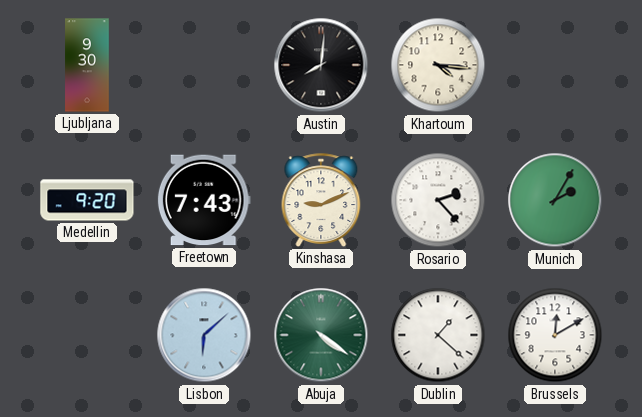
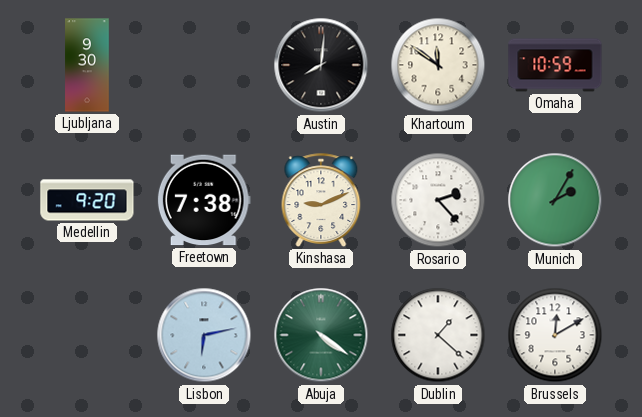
Khartoum: 4:16 -> 11:51
Omaha: none -> 10:59
Freetown: 7:43 -> 7:38
Lisbon: 6:08 -> 6:13
